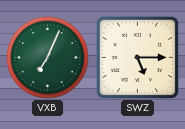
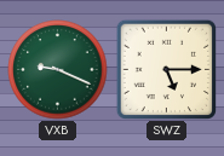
VXB: 7:04 -> 9:19
